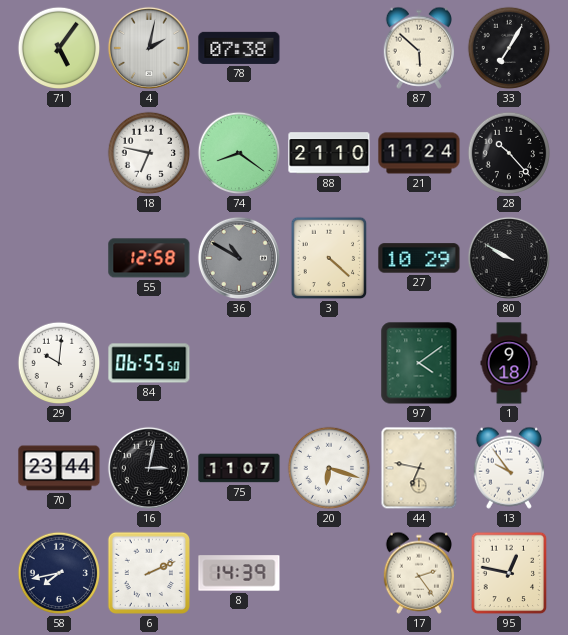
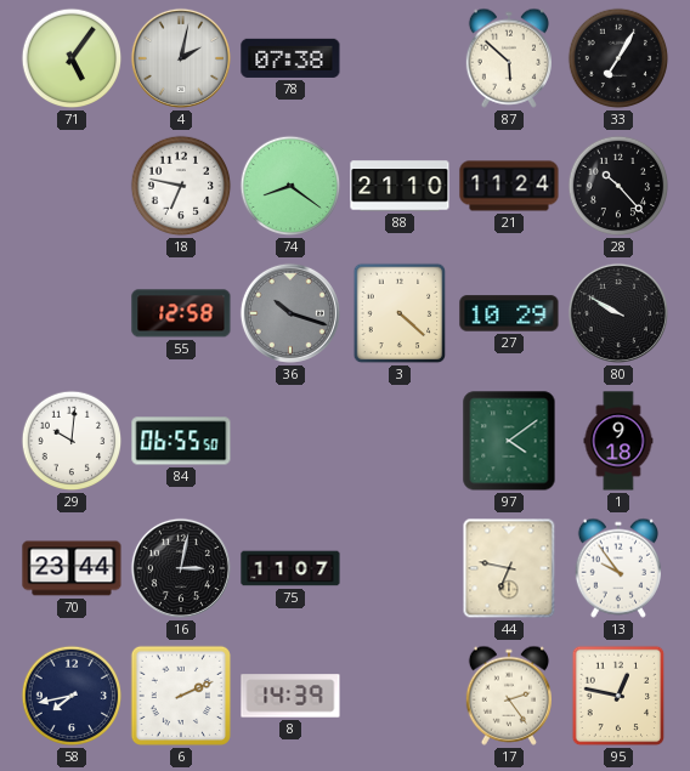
36: 10:50 -> 10:18
20: 6:18 -> none
